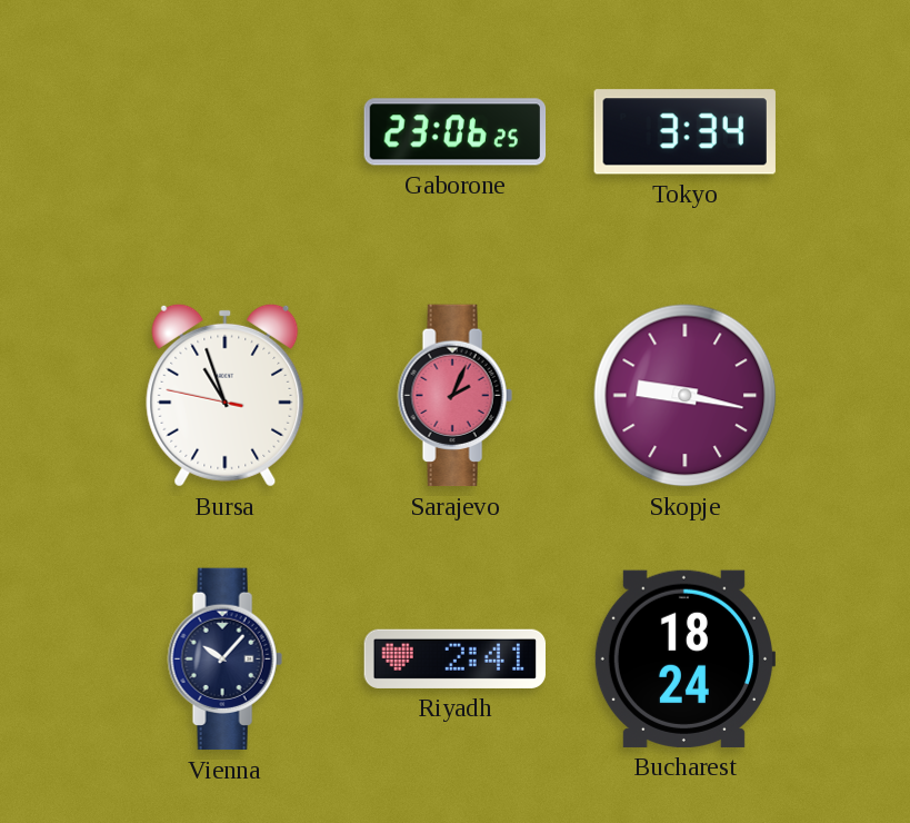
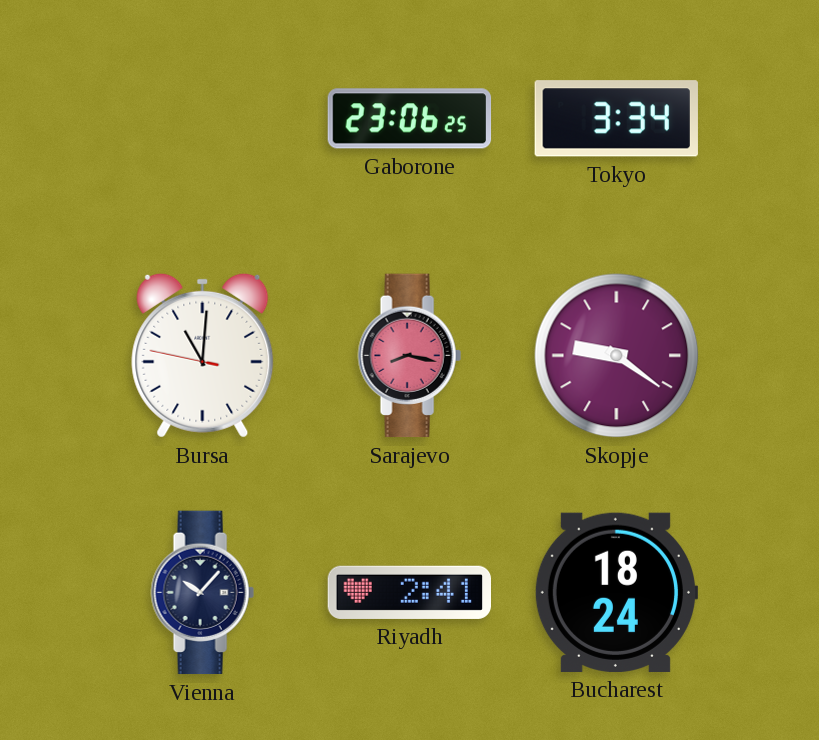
Bursa: 10:56 -> 11:00
Sarajevo: 2:04 -> 8:17
Skopje: 9:17 -> 9:21
